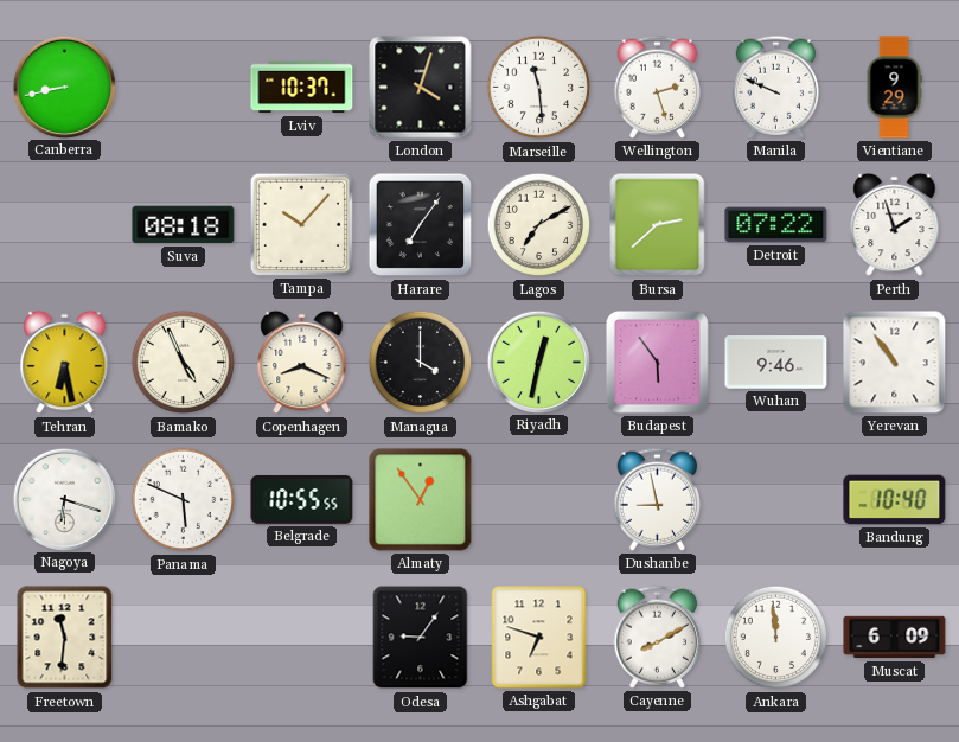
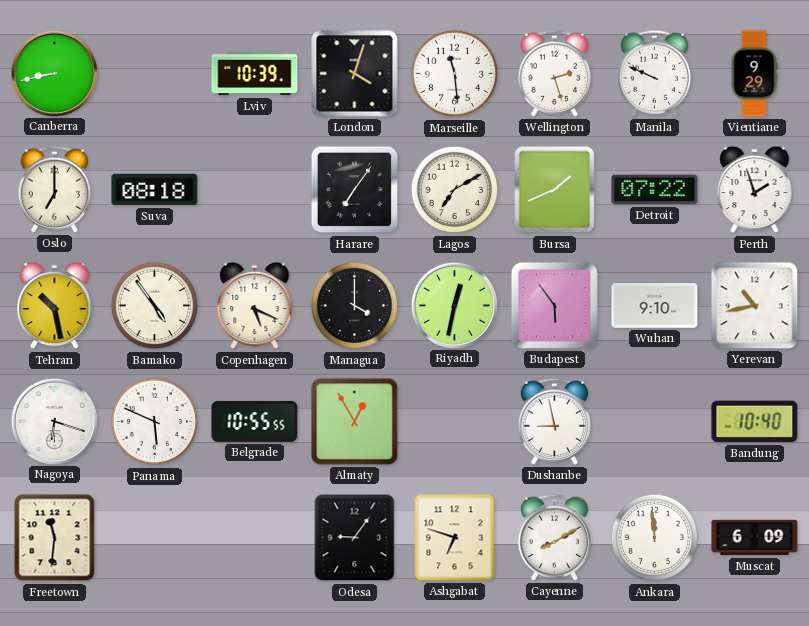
Lviv: 10:37 -> 10:39
Oslo: none -> 7:00
Tampa: 10:07 -> none
Bursa: 2:38 -> 1:41
Tehran: 6:28 -> 10:28
Bamako: 4:56 -> 4:54
Copenhagen: 8:19 -> 5:19
Wuhan: 9:46 -> 9:10
Yerevan: 10:54 -> 10:43
Almaty: 12:54 -> 12:55
